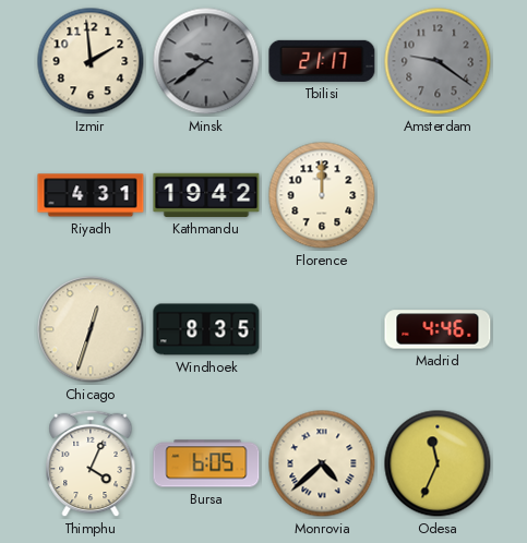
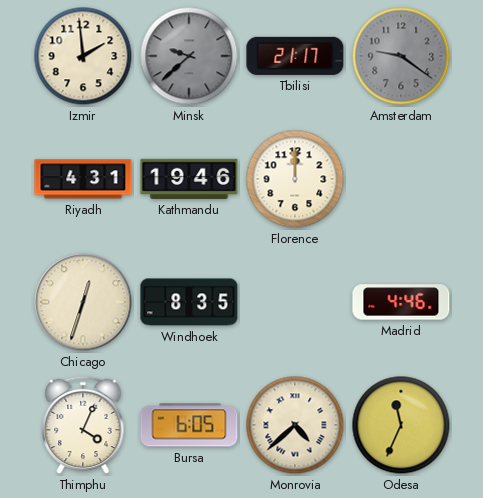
Minsk: 9:39 -> 9:38
Kathmandu: 19:42 -> 19:46
